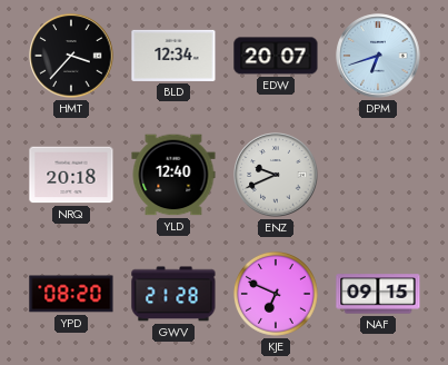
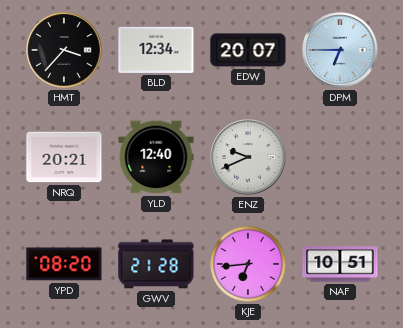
DPM: 6:42 -> 6:45
NRQ: 20:18 -> 20:21
KJE: 6:49 -> 6:44
NAF: 09:15 -> 10:51
